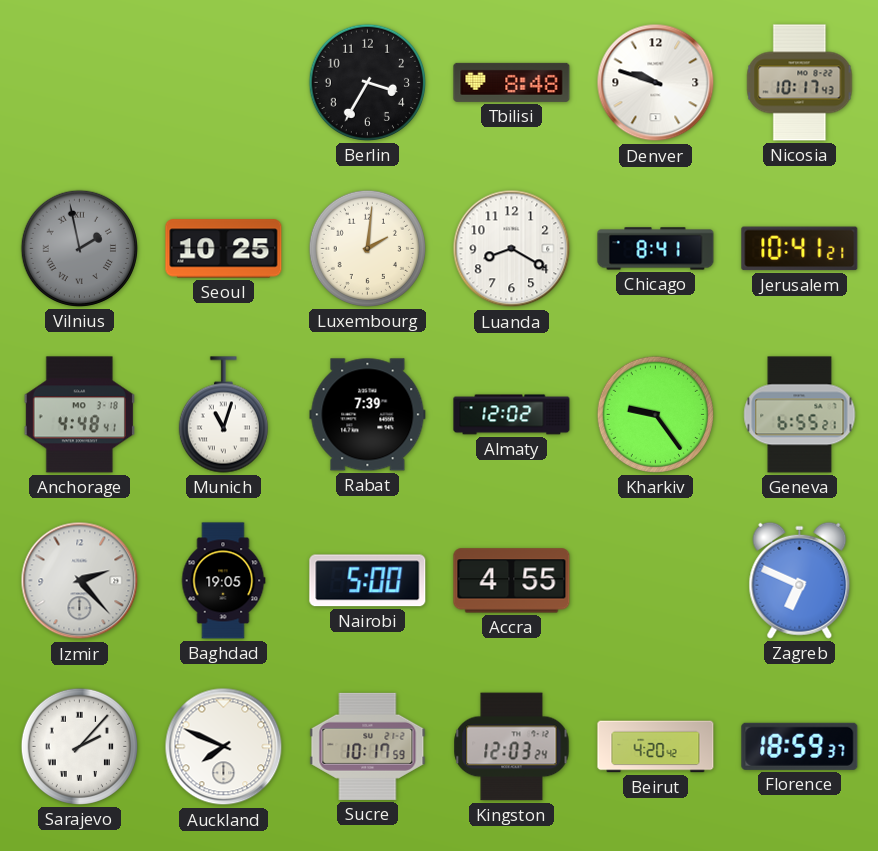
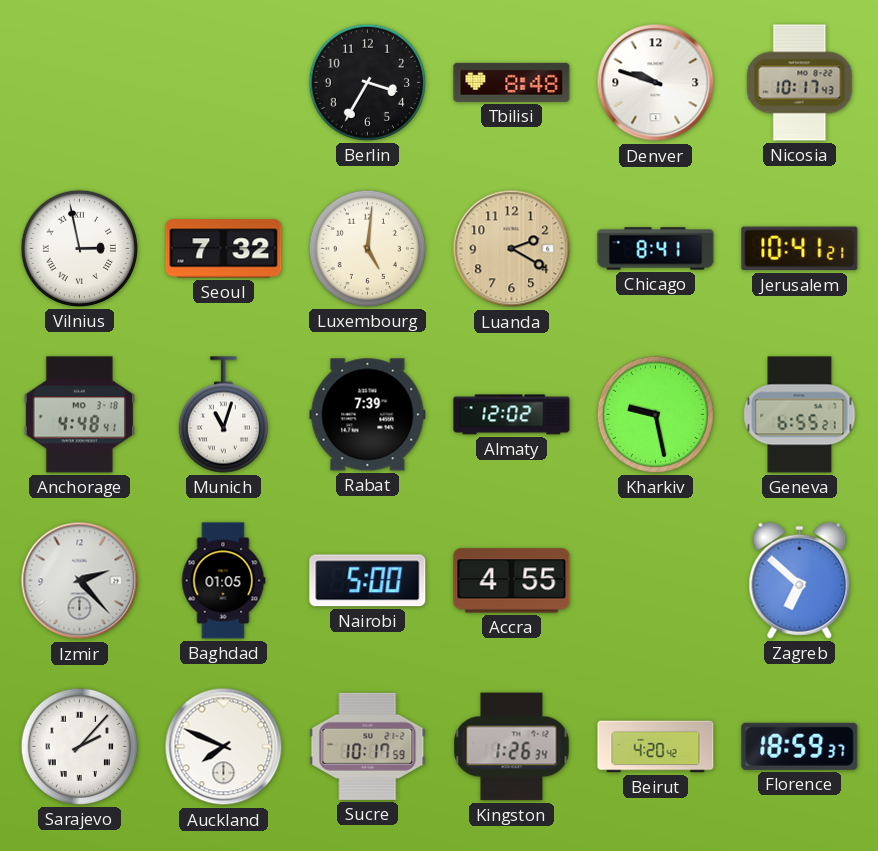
Vilnius: 1:58 -> 2:58
Vilnius dial: grey -> white
Seoul: 10:25 -> 7:32
Luxembourg: 2:01 -> 5:01
Luanda: 8:20 -> 2:20
Luanda dial: white -> champagne
Kharkiv: 9:24 -> 9:28
Baghdad: 19:05 -> 01:05
Zagreb: 6:49 -> 6:52
Kingston: 12:03 -> 1:26
